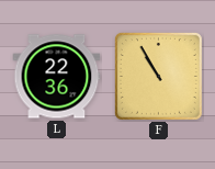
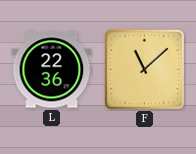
F: 10:55 -> 11:08
